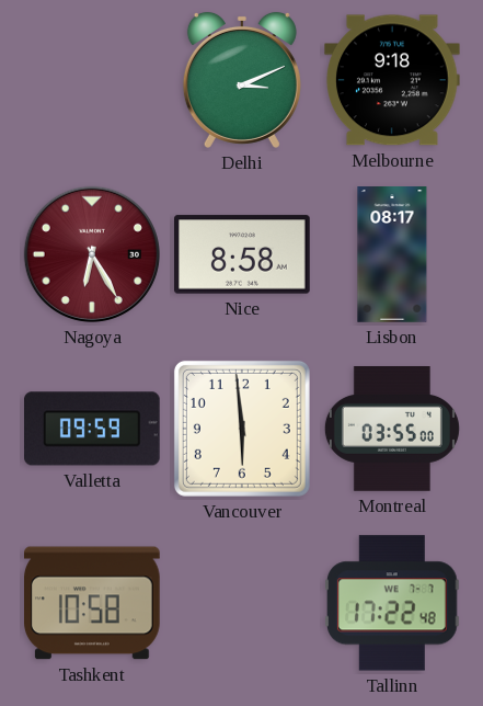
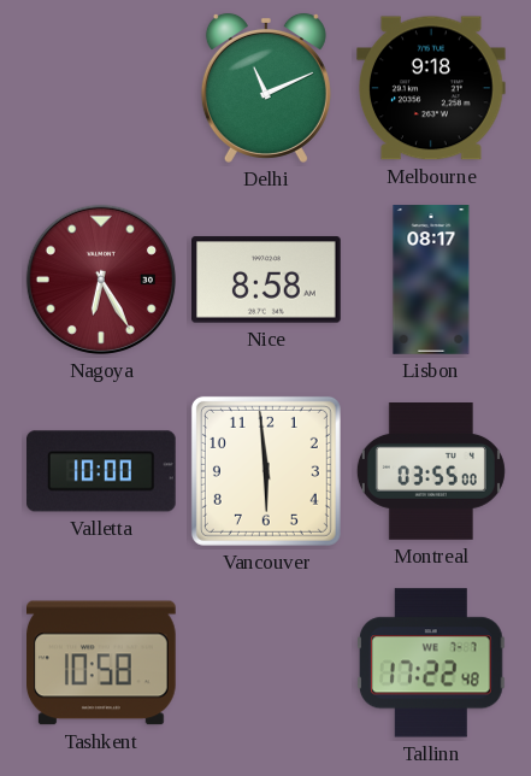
Delhi: 3:11 -> 11:11
Valletta: 09:59 -> 10:00
